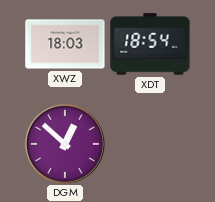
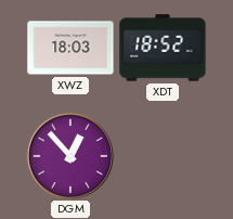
XDT: 18:54 -> 18:52
DGM: 12:52 -> 12:53
